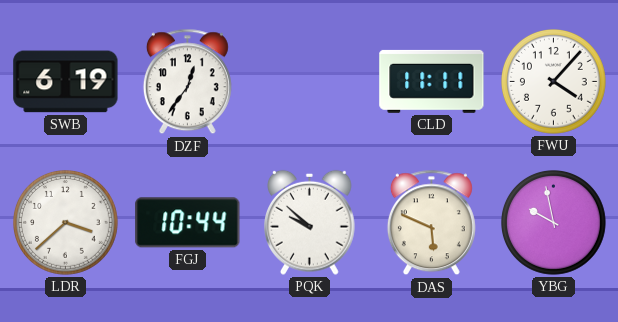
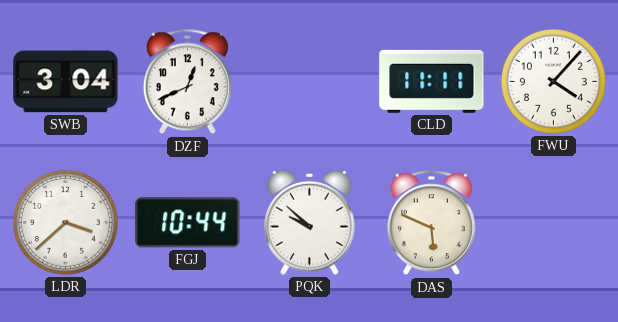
SWB: 6:19 -> 3:04
DZF: 12:36 -> 12:41
YBG: 9:58 -> none
